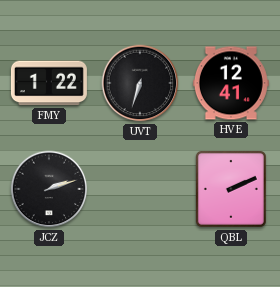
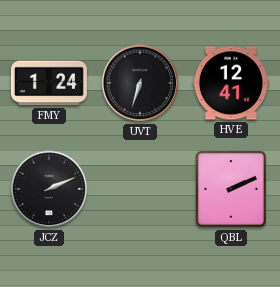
FMY: 1:22 -> 1:24
JCZ: 2:12 -> 2:11
